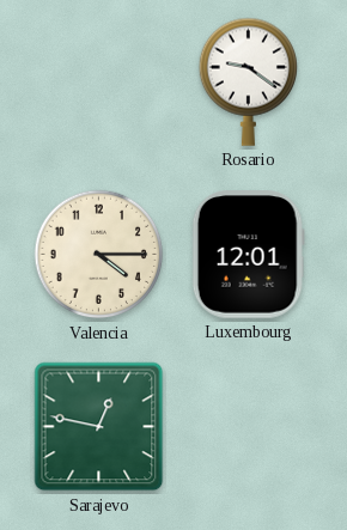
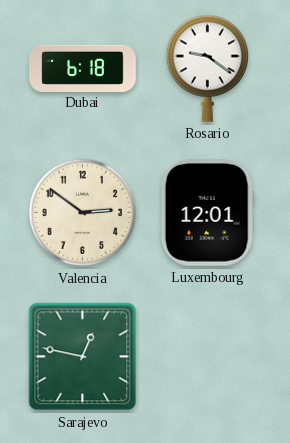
Dubai: none -> 6:18
Valencia: 4:15 -> 2:51
